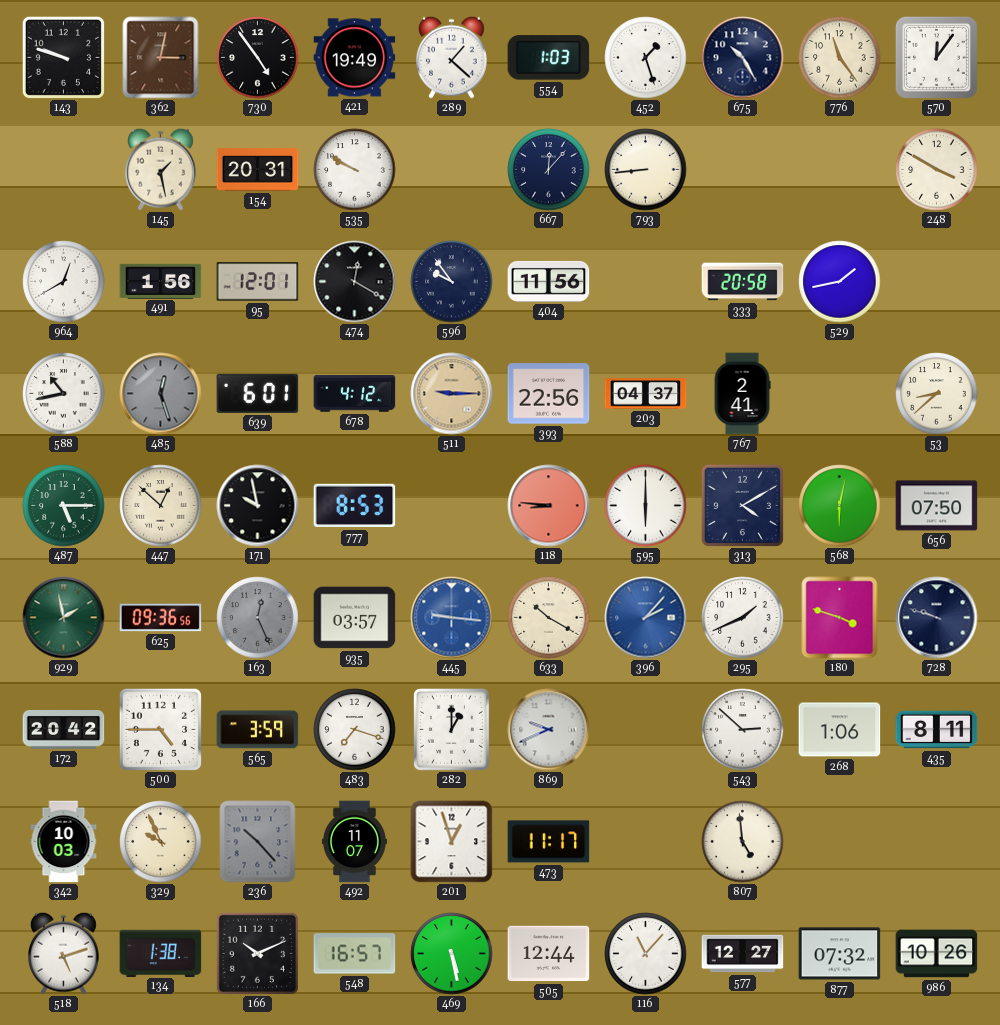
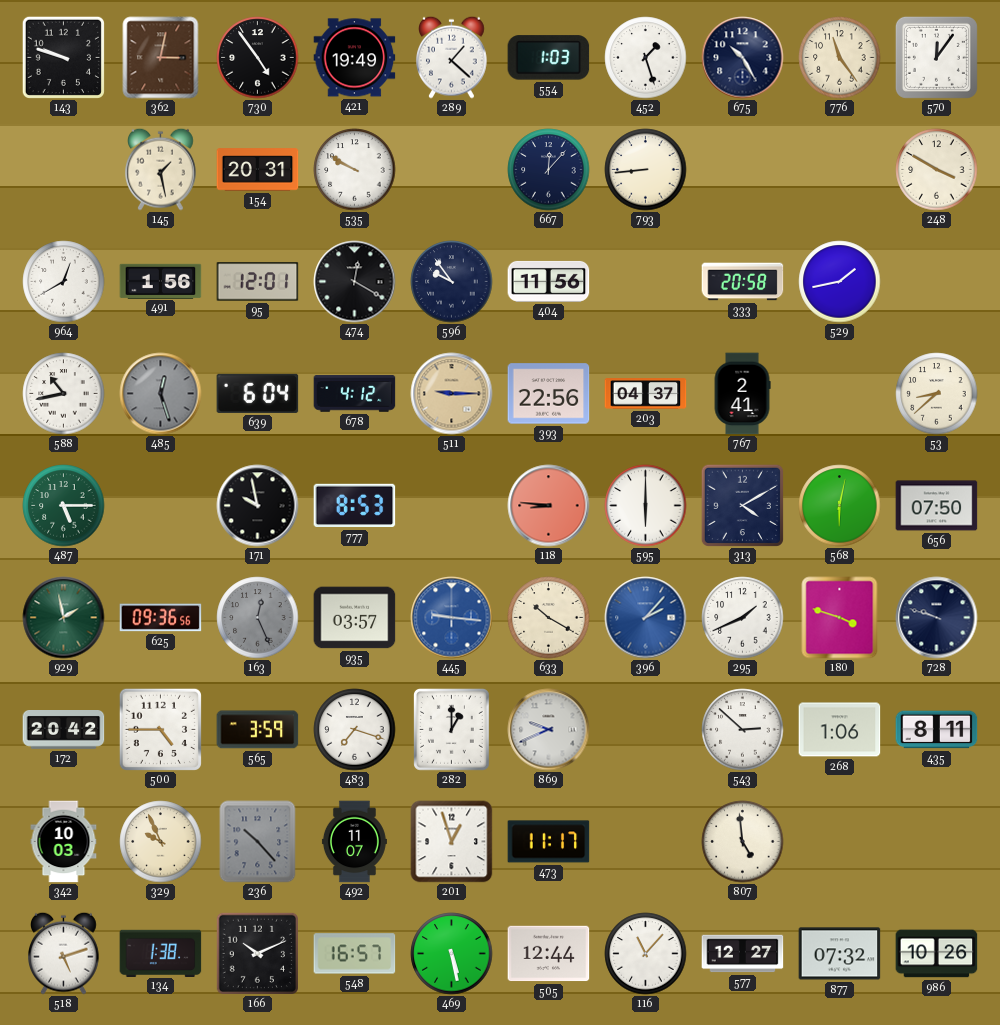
639: 6:01 -> 6:04
447: 12:52 -> none
